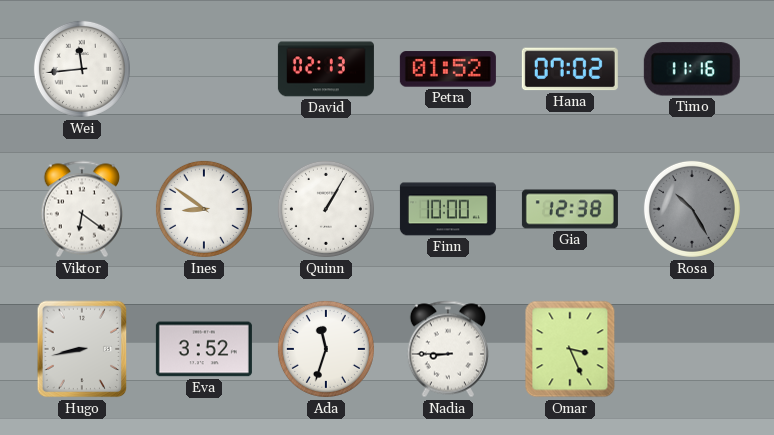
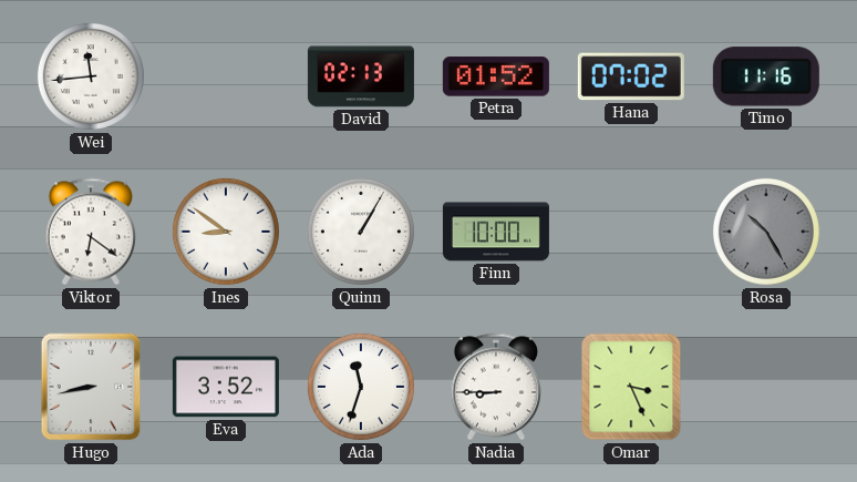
Gia: 12:38 -> none
